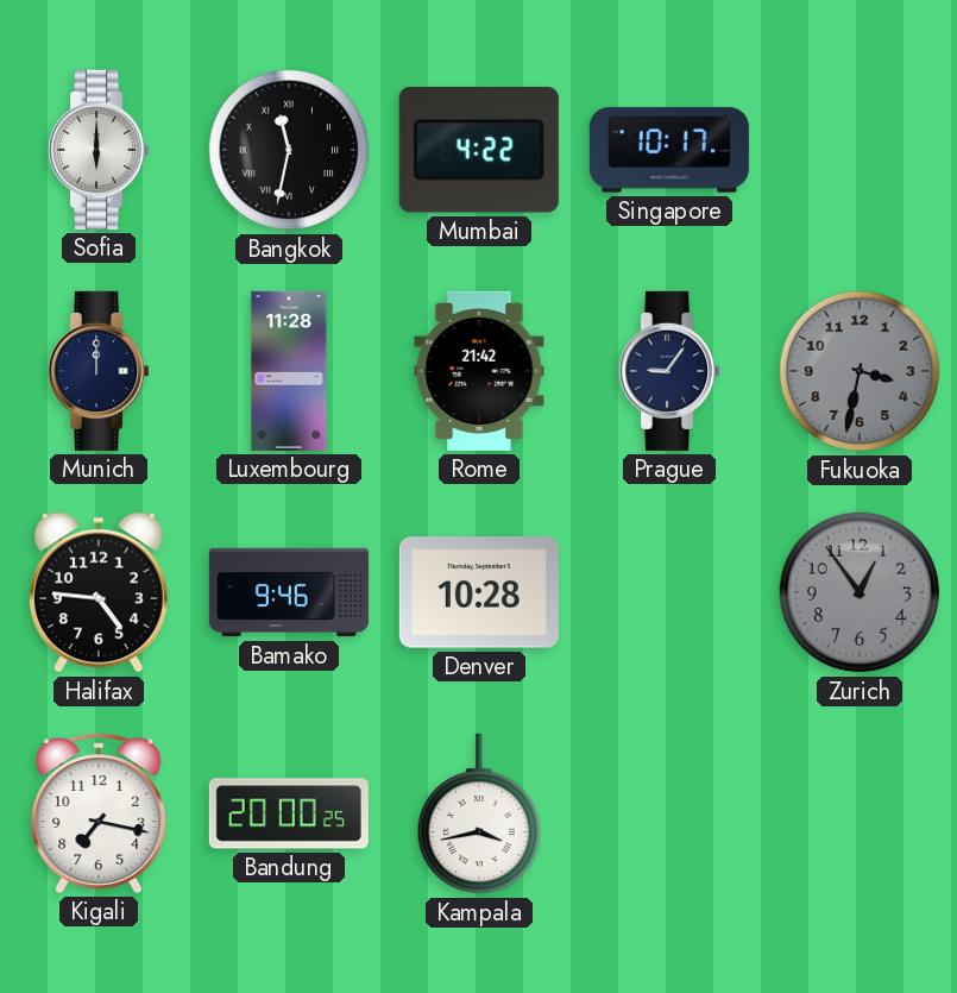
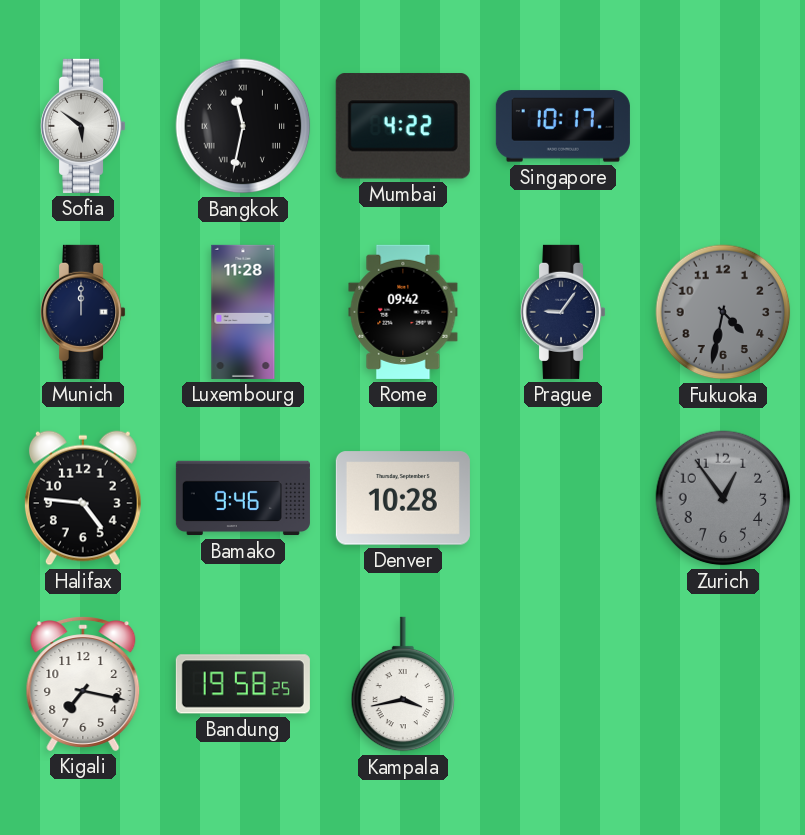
Sofia: 6:00 -> 5:51
Rome: 21:42 -> 09:42
Fukuoka: 3:32 -> 4:32
Bandung: 20:00 -> 19:58
